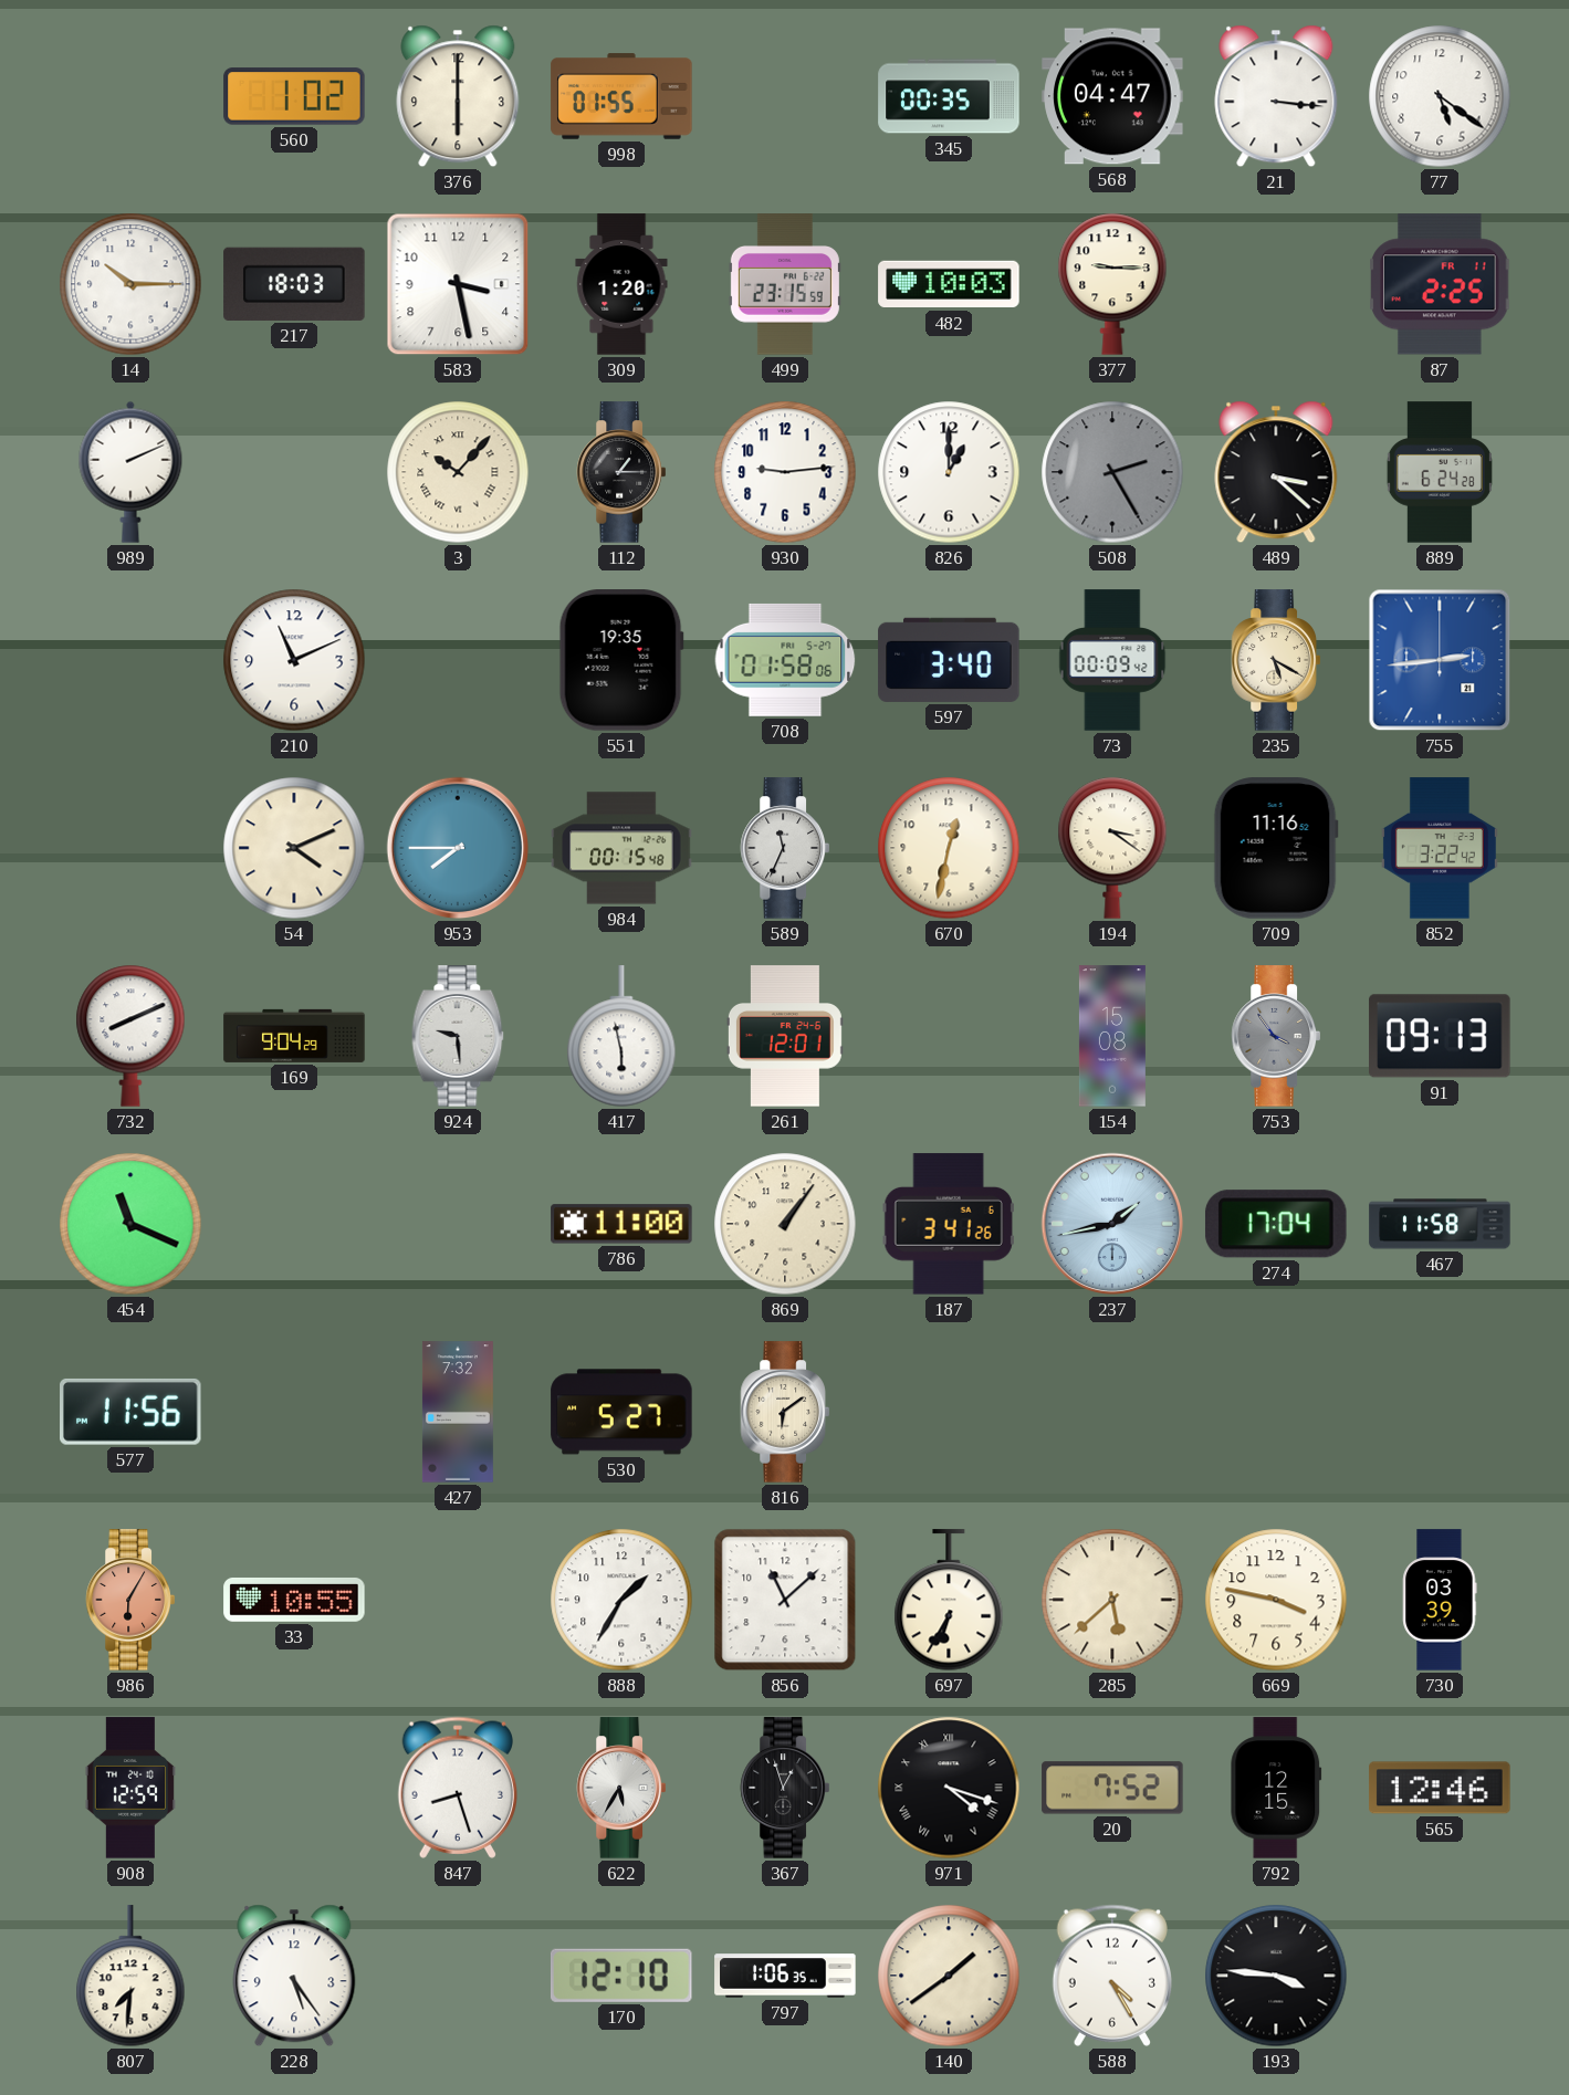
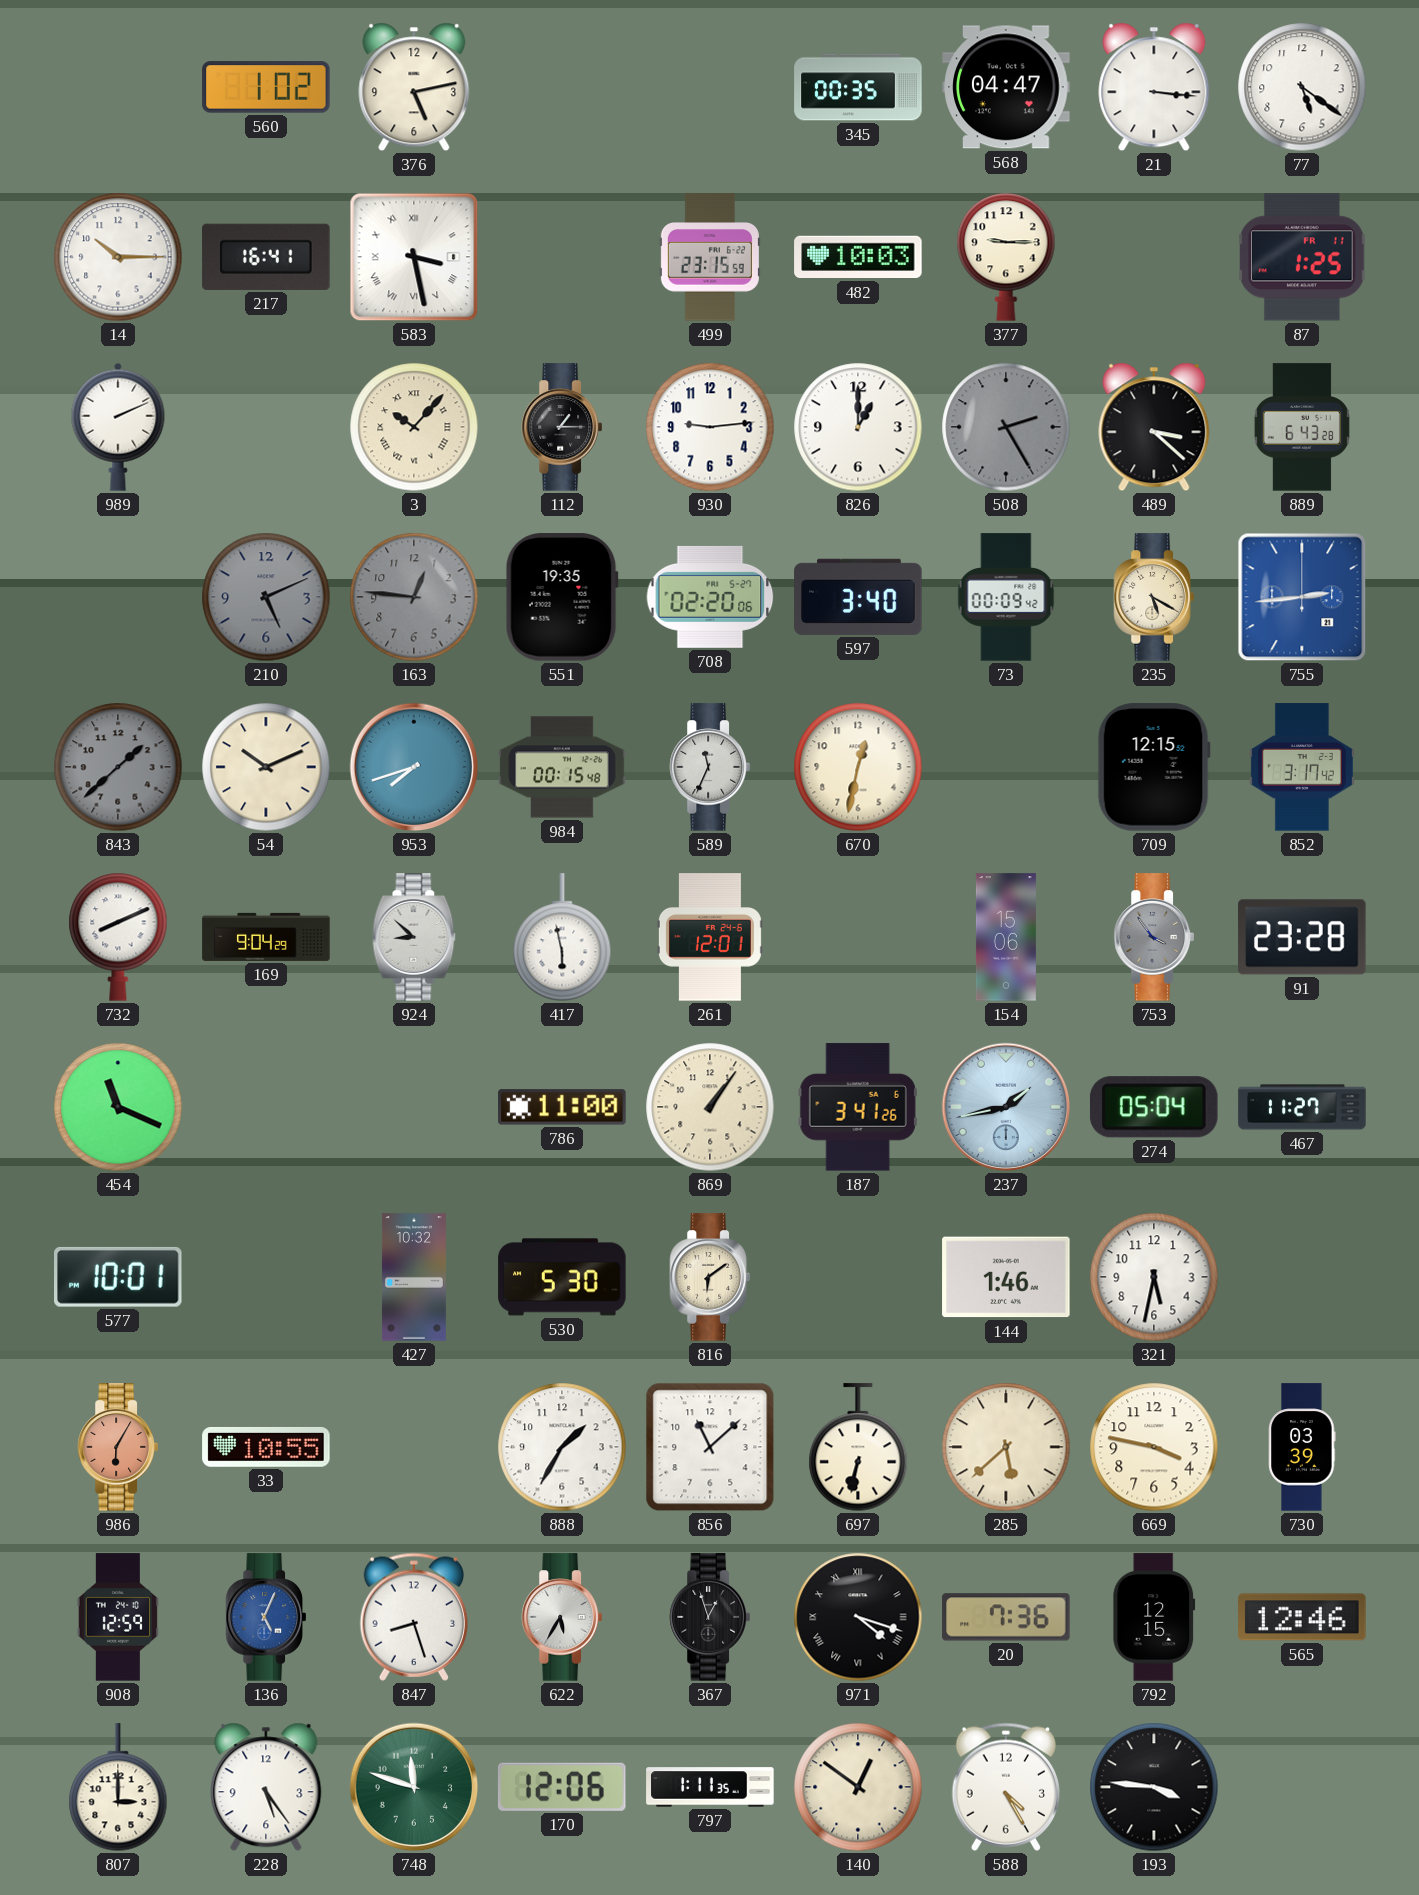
376: 6:00 -> 5:13
998: 01:55 -> none
217: 18:03 -> 16:41
583 numerals: Arabic -> Roman
309: 1:20 -> none
87: 2:25 -> 1:25
889: 6:24 -> 6:43
210: 11:11 -> 5:11
210 dial: white -> grey
163: none -> 12:46
708: 01:58 -> 02:20
843: none -> 1:38
54: 4:11 -> 10:11
953: 7:45 -> 7:42
194: 3:21 -> none
709: 11:16 -> 12:15
852: 3:22 -> 3:17
924: 9:29 -> 8:52
154: 15:08 -> 15:06
91: 09:13 -> 23:28
274: 17:04 -> 05:04
467: 11:58 -> 11:27
577: 11:56 -> 10:01
427: 7:32 -> 10:32
530: 5:27 -> 5:30
144: none -> 1:46
321: none -> 5:32
697: 6:35 -> 6:32
136: none -> 5:04
20: 7:52 -> 7:36
807: 7:31 -> 3:00
748: none -> 11:48
170: 12:10 -> 12:06
797: 1:06 -> 1:11
140: 1:39 -> 12:51
